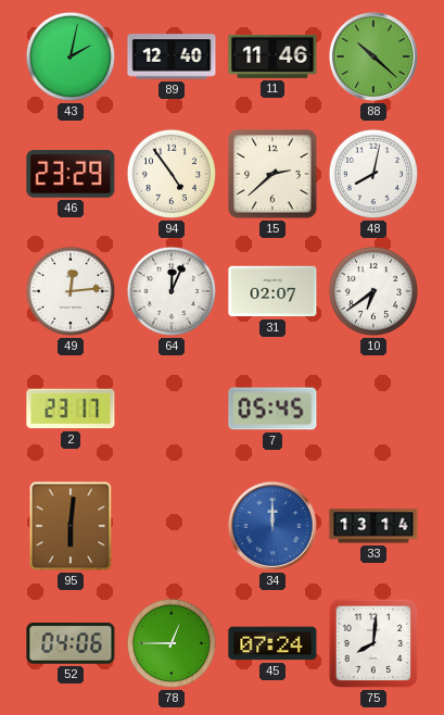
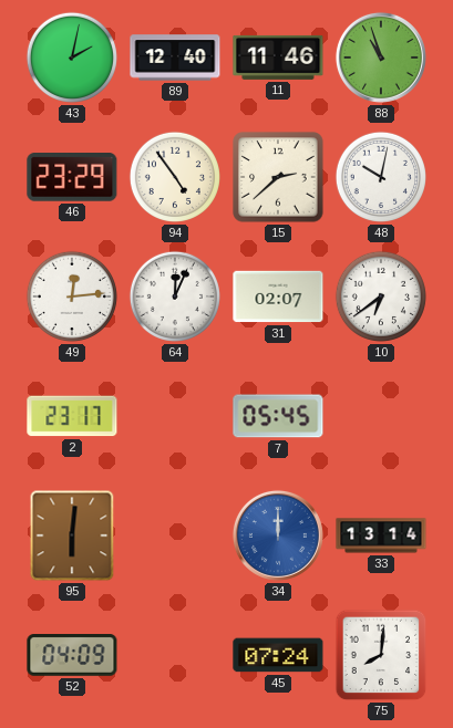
88: 10:22 -> 10:57
48: 8:02 -> 10:02
52: 04:06 -> 04:09
78: 12:45 -> none
